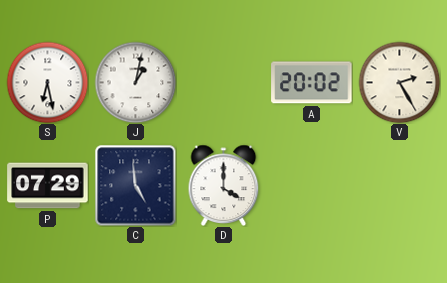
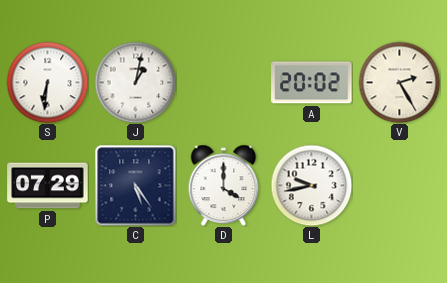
S: 6:28 -> 6:31
C: 4:59 -> 5:24
L: none -> 9:43
